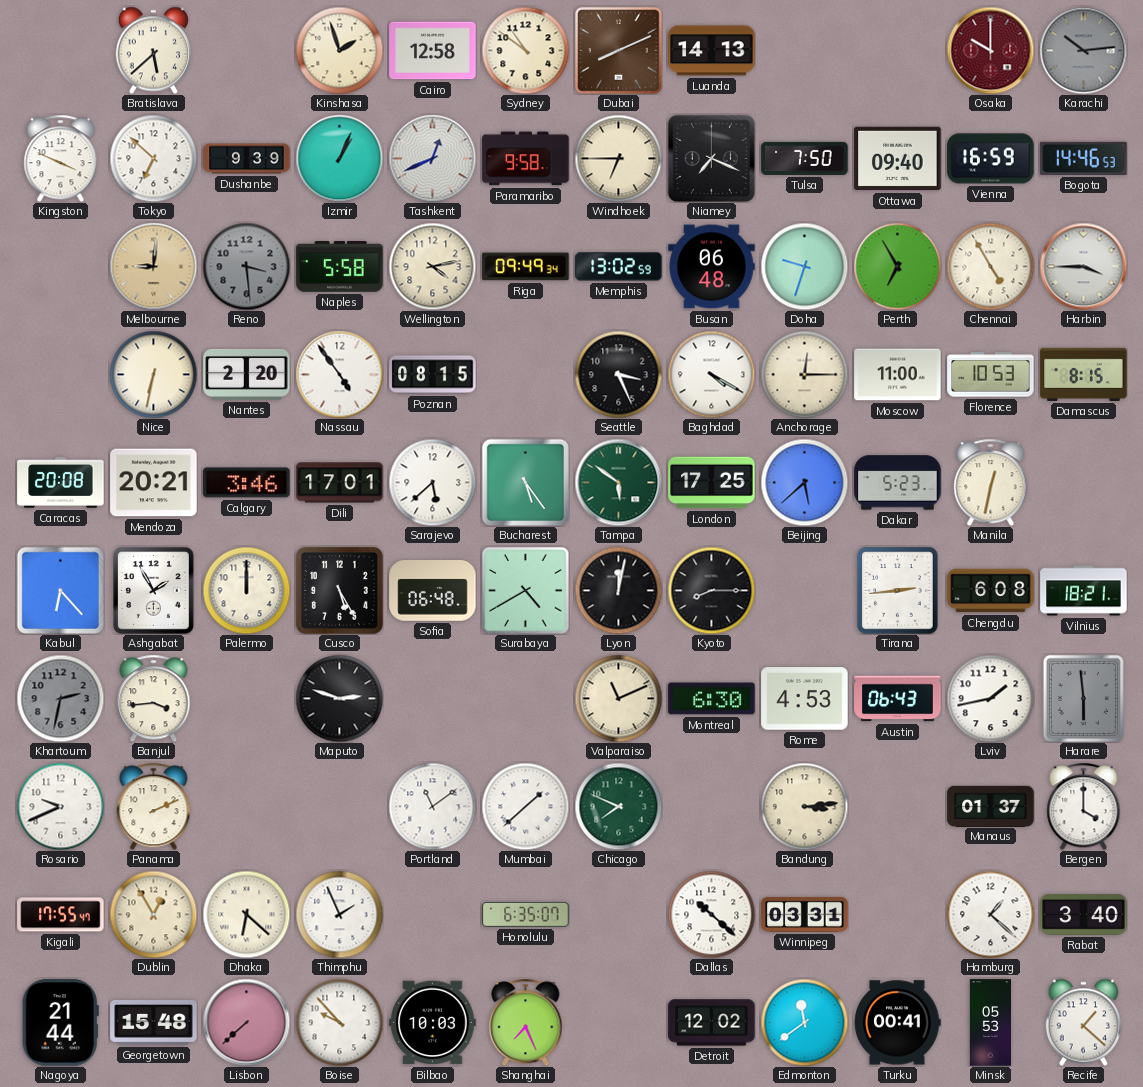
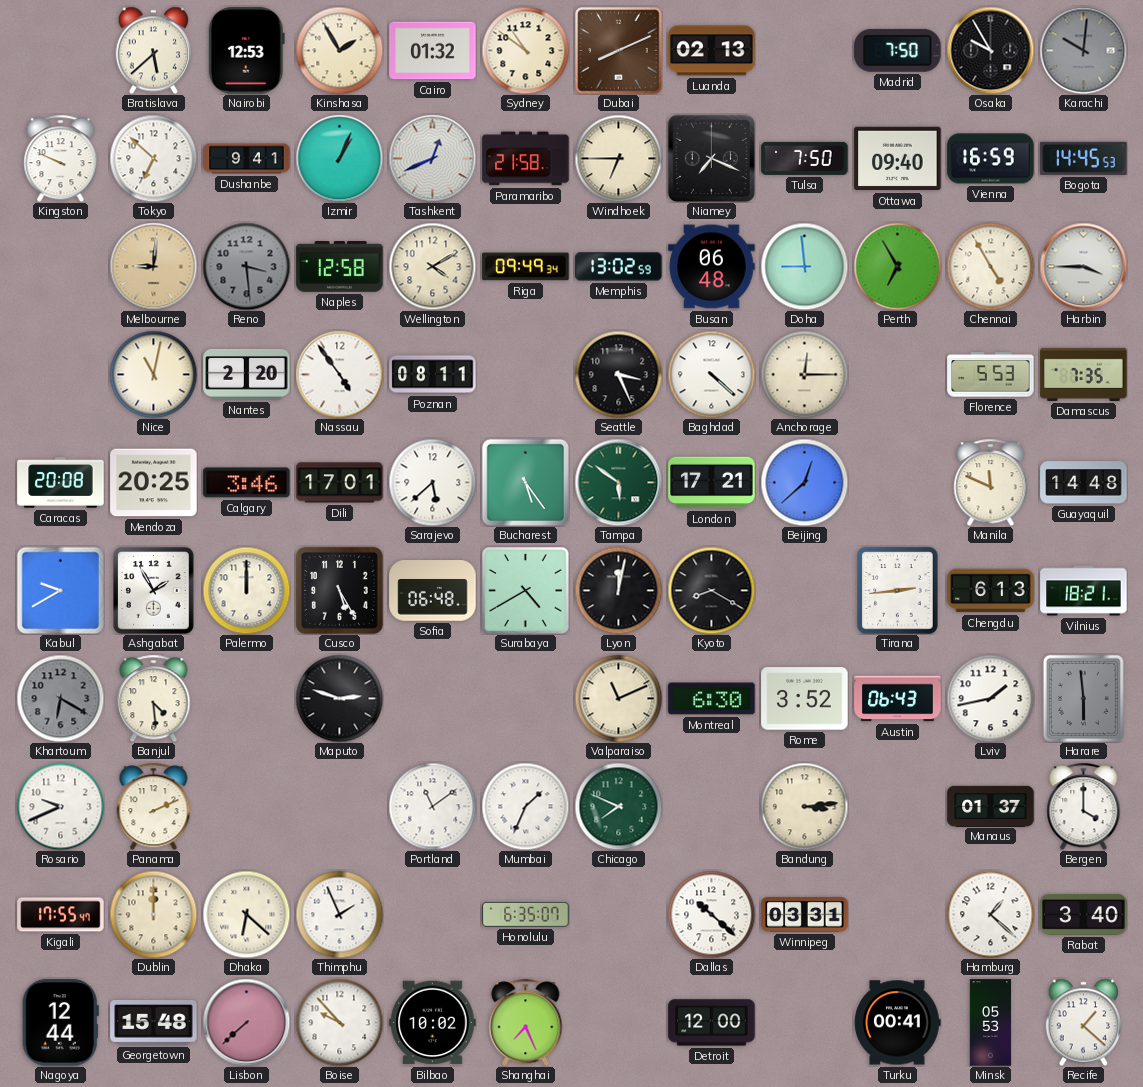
Nairobi: none -> 12:53
Kinshasa: 1:57 -> 1:55
Cairo: 12:58 -> 01:32
Luanda: 14:13 -> 02:13
Madrid: none -> 7:50
Osaka: 10:00 -> 9:55
Osaka dial: burgundy -> black
Karachi: 10:14 -> 10:01
Kingston: 3:49 -> 9:49
Dushanbe: 9:39 -> 9:41
Paramaribo: 9:58 -> 21:58
Bogota: 14:46 -> 14:45
Naples: 5:58 -> 12:58
Wellington: 4:13 -> 4:10
Doha: 9:33 -> 8:59
Nice: 6:32 -> 11:02
Poznan: 08:15 -> 08:11
Baghdad: 4:20 -> 4:22
Moscow: 11:00 -> none
Florence: 10:53 -> 5:53
Damascus: 8:15 -> 7:35
Mendoza: 20:21 -> 20:25
London: 17:25 -> 17:21
Beijing: 5:38 -> 12:38
Dakar: 5:23 -> none
Manila: 12:32 -> 11:49
Guayaquil: none -> 14:48
Kabul: 6:23 -> 9:40
Kyoto: 8:15 -> 8:20
Chengdu: 6:08 -> 6:13
Khartoum: 2:32 -> 6:20
Banjul: 3:44 -> 4:29
Rome: 4:53 -> 3:52
Mumbai: 1:38 -> 1:34
Dublin: 12:55 -> 12:00
Nagoya: 21:44 -> 12:44
Bilbao: 10:03 -> 10:02
Detroit: 12:02 -> 12:00
Edmonton: 11:39 -> none
